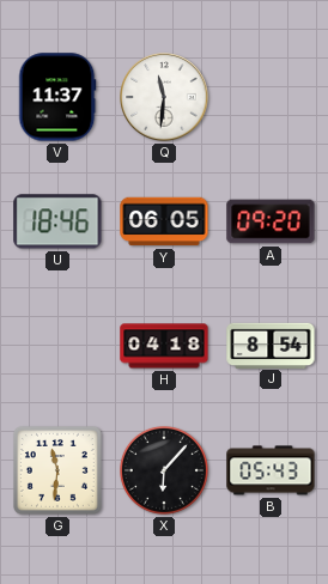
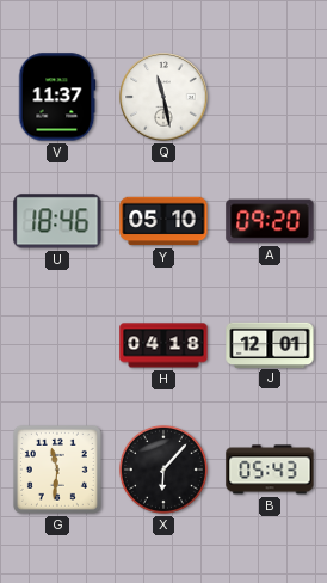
Q: 11:31 -> 11:28
Y: 06:05 -> 05:10
J: 8:54 -> 12:01
